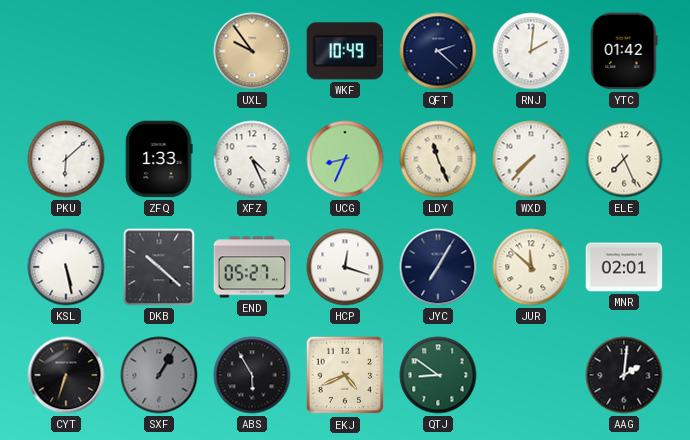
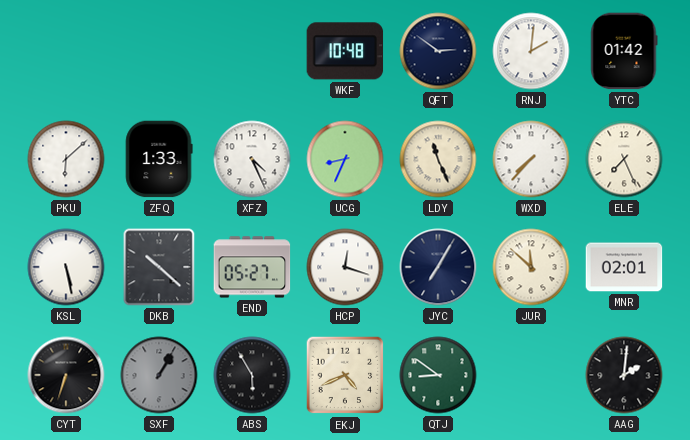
UXL: 9:54 -> none
WKF: 10:49 -> 10:48
QFT: 2:22 -> 2:51
